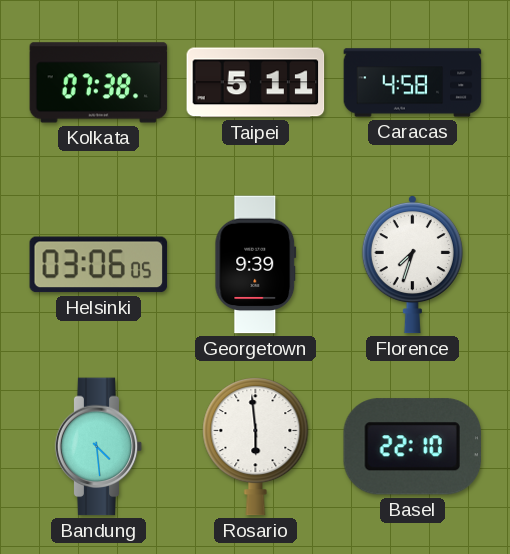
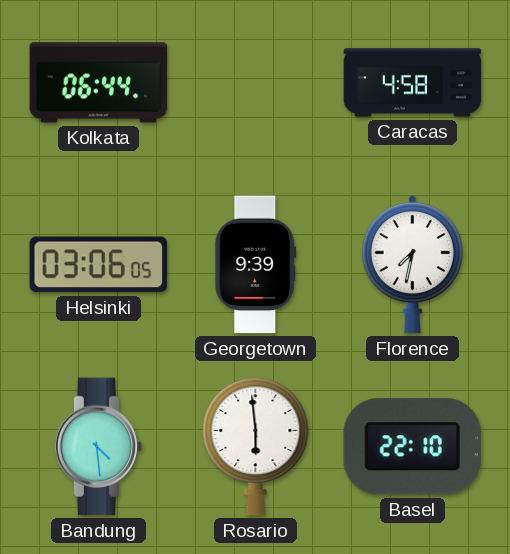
Kolkata: 07:38 -> 06:44
Taipei: 5:11 -> none
Florence: 7:33 -> 7:32
